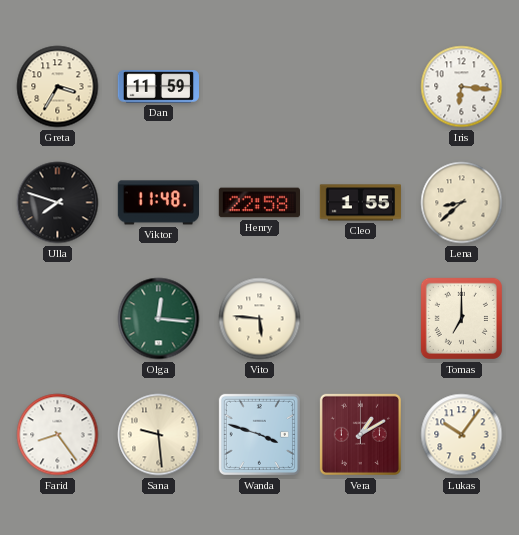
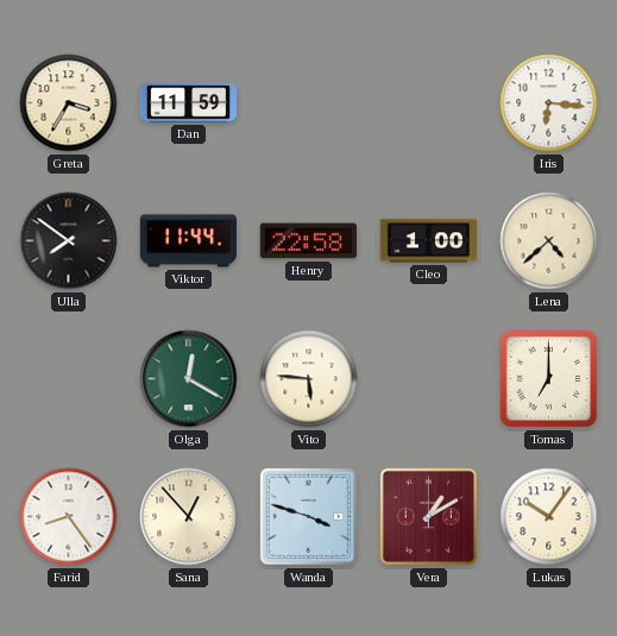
Ulla: 7:48 -> 7:51
Viktor: 11:48 -> 11:44
Cleo: 1:55 -> 1:00
Lena: 8:38 -> 4:38
Olga: 12:16 -> 12:20
Sana: 9:29 -> 12:53
